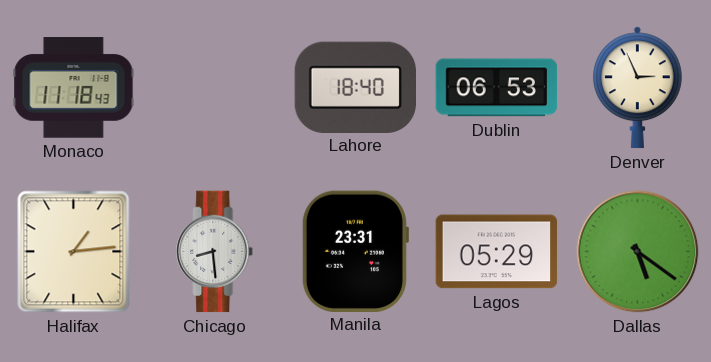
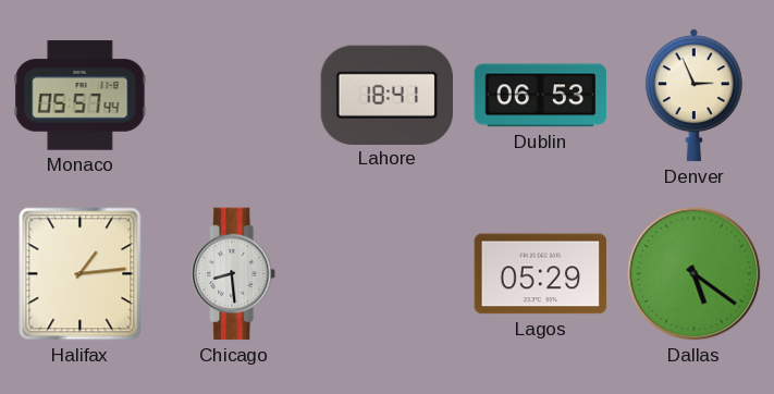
Monaco: 11:18 -> 05:57
Lahore: 18:40 -> 18:41
Manila: 23:31 -> none
